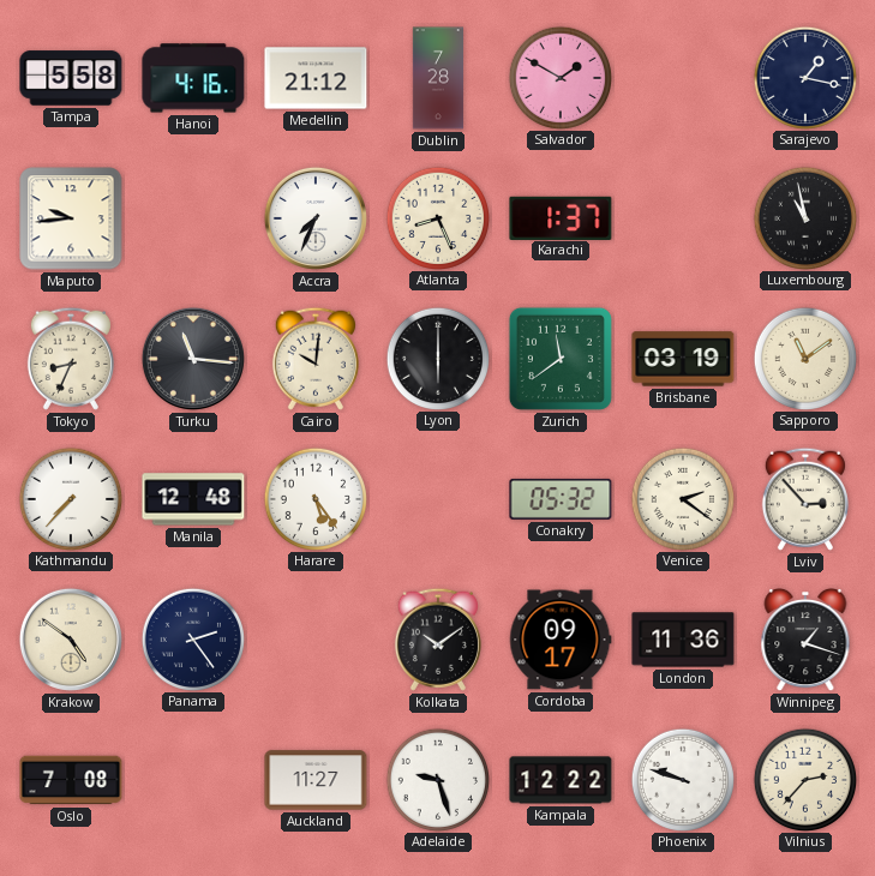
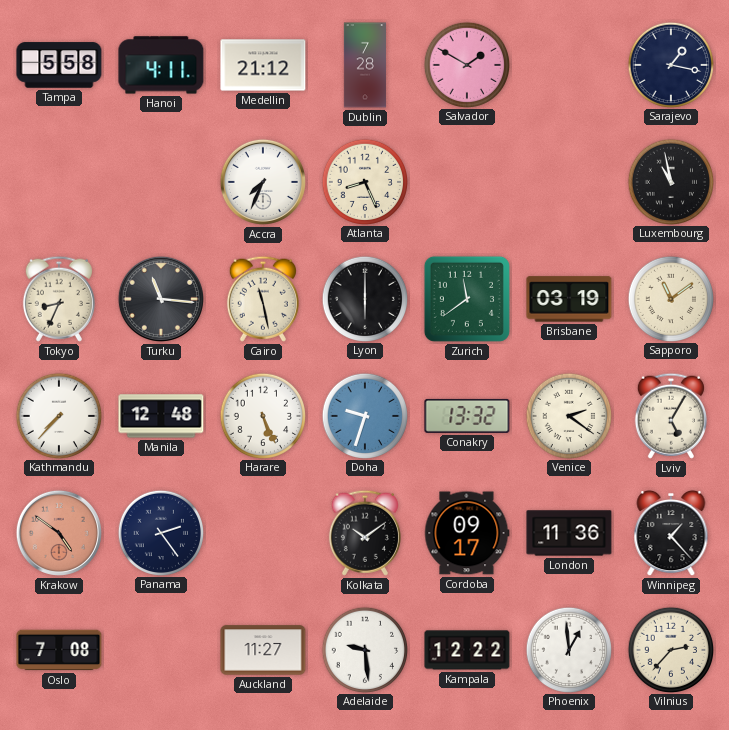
Hanoi: 4:16 -> 4:11
Maputo: 9:44 -> none
Karachi: 1:37 -> none
Cairo: 10:01 -> 11:28
Harare: 5:24 -> 5:26
Doha: none -> 9:33
Conakry: 05:32 -> 13:32
Lviv: 2:53 -> 5:05
Krakow dial: cream -> salmon
Winnipeg: 1:18 -> 1:23
Adelaide: 9:27 -> 9:29
Phoenix: 9:48 -> 12:59
